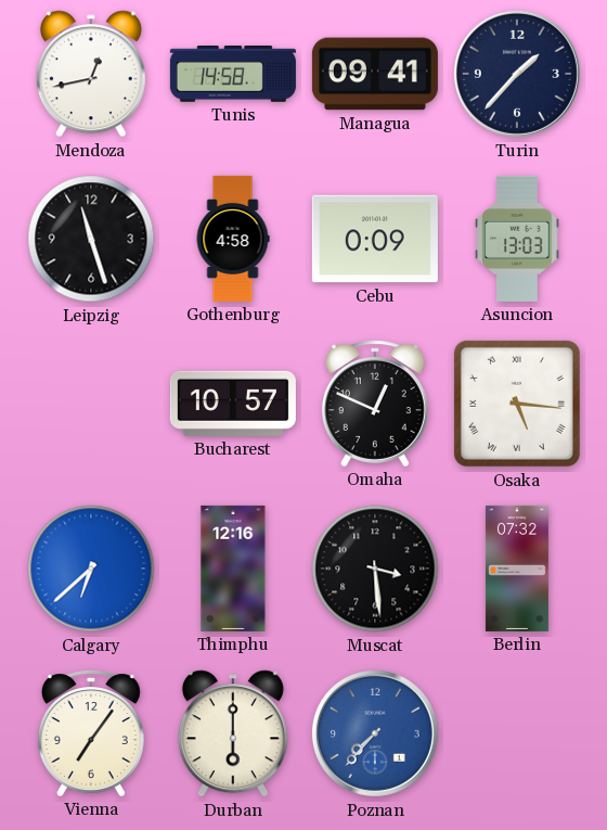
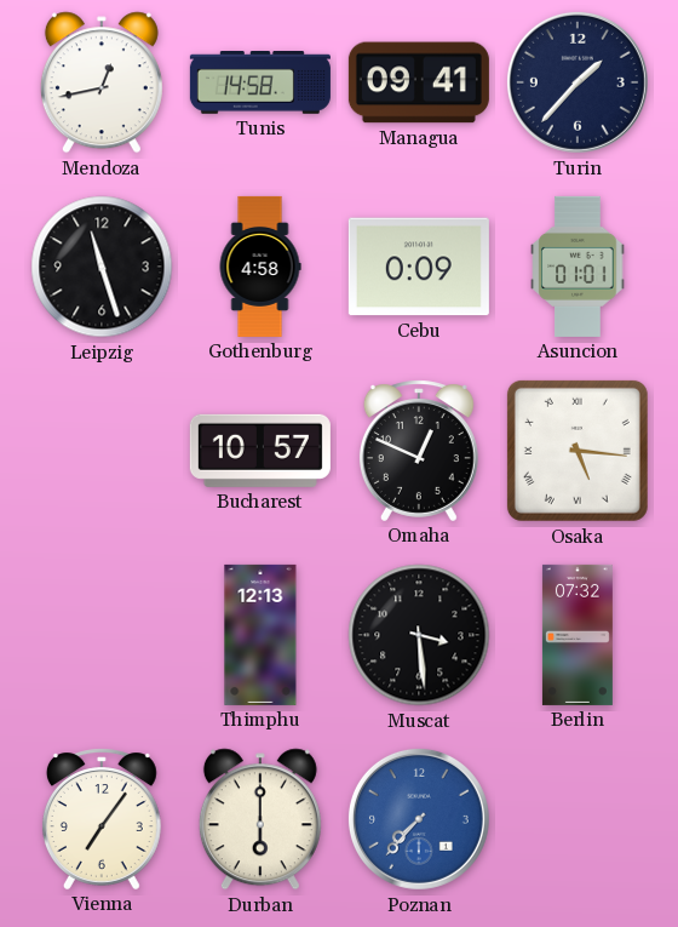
Asuncion: 13:03 -> 01:01
Calgary: 6:38 -> none
Thimphu: 12:16 -> 12:13
